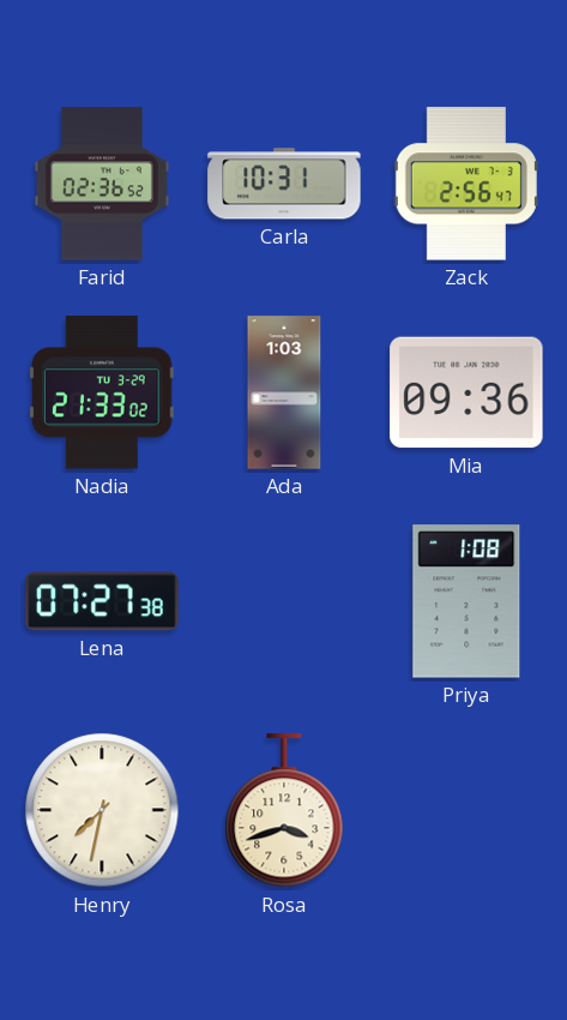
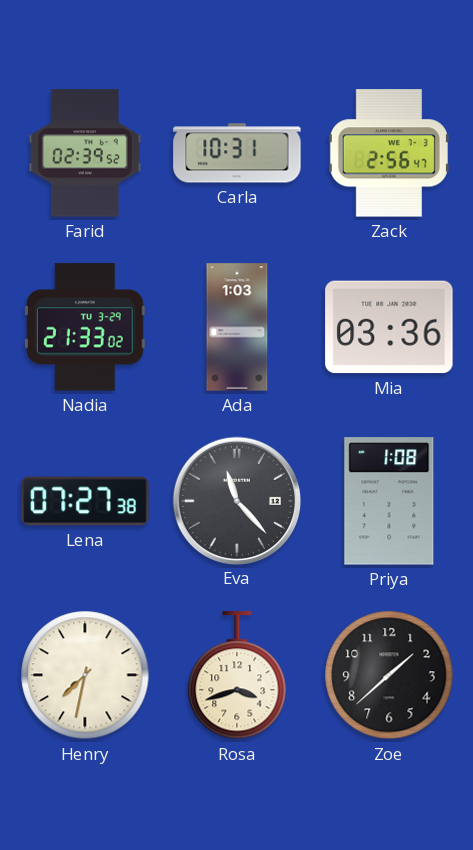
Farid: 02:36 -> 02:39
Mia: 09:36 -> 03:36
Eva: none -> 11:23
Zoe: none -> 1:38
